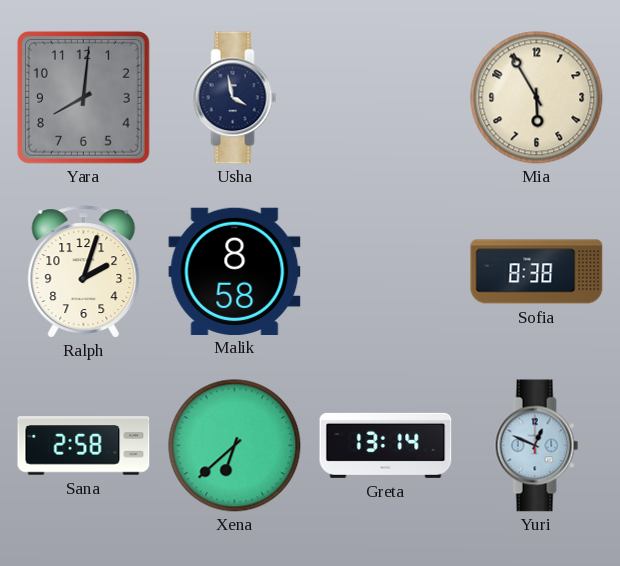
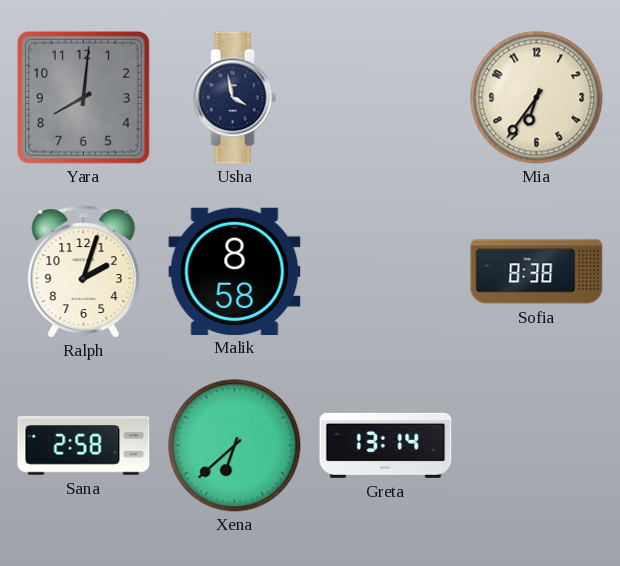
Mia: 5:55 -> 6:36
Yuri: 12:49 -> none
